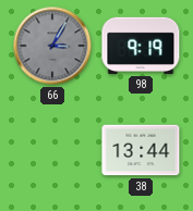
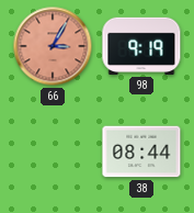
66 dial: grey -> salmon
38: 13:44 -> 08:44
